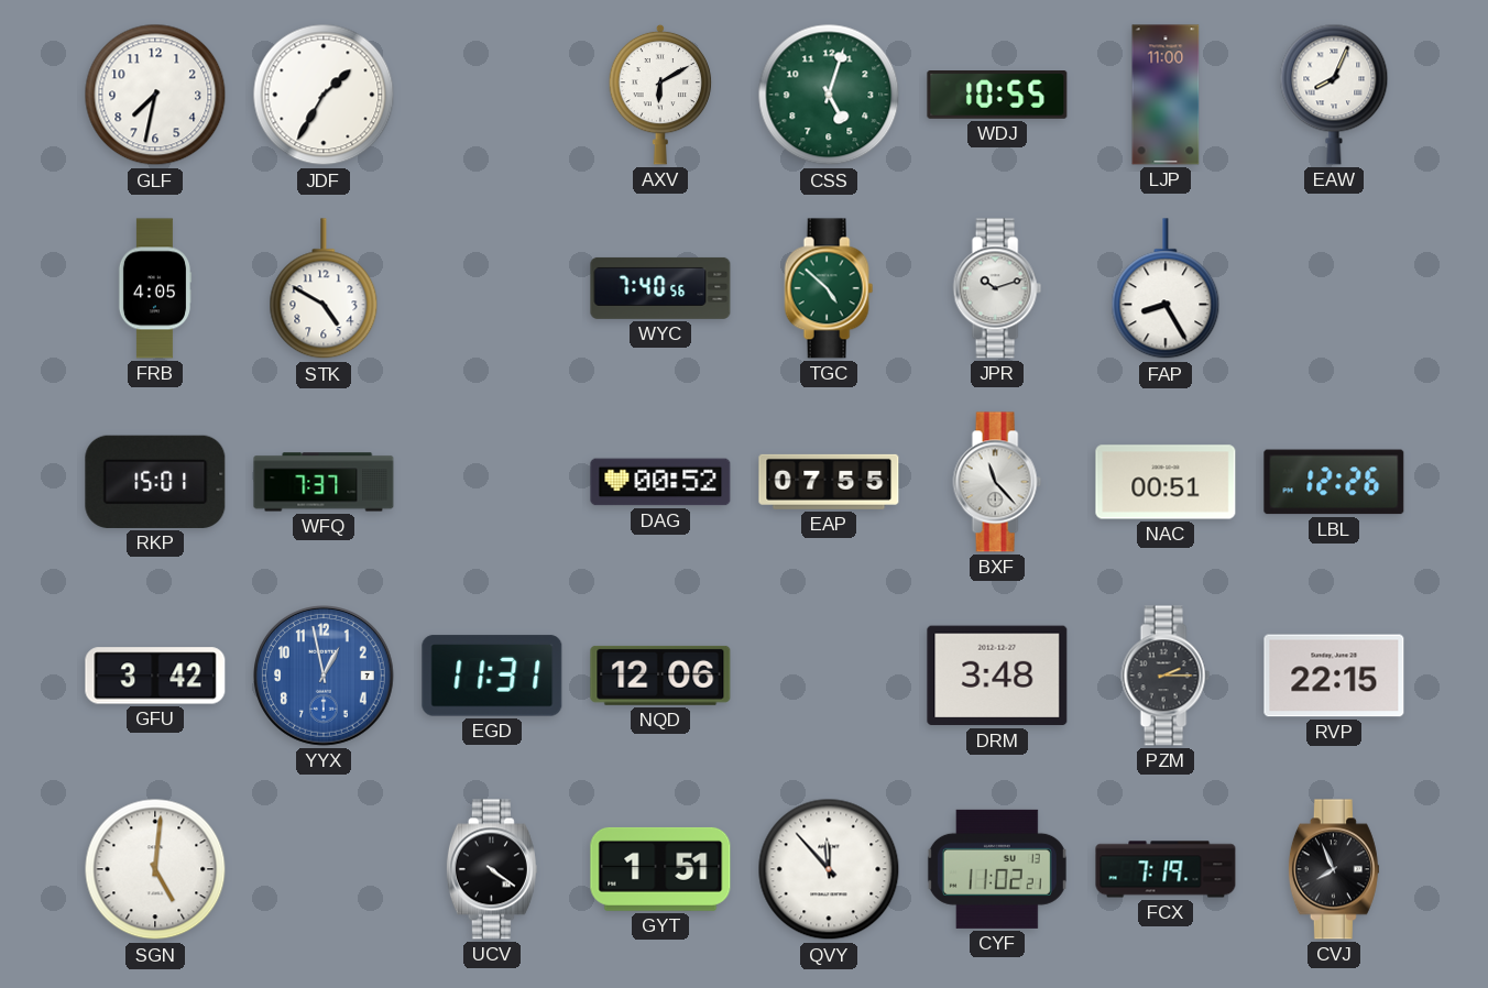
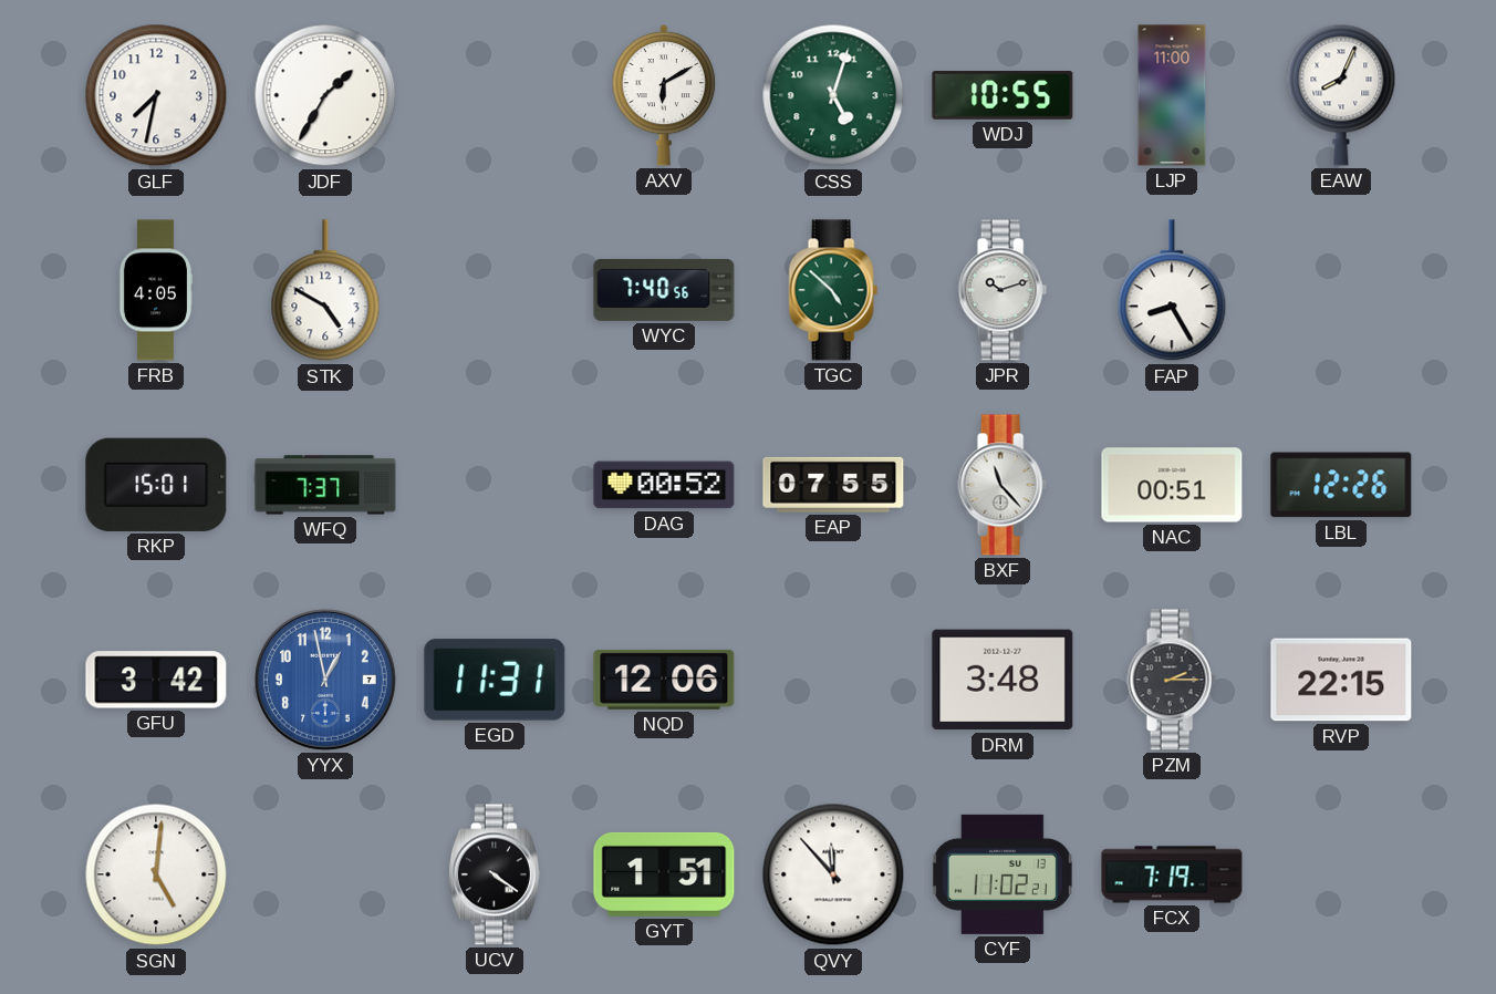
CVJ: 7:56 -> none
